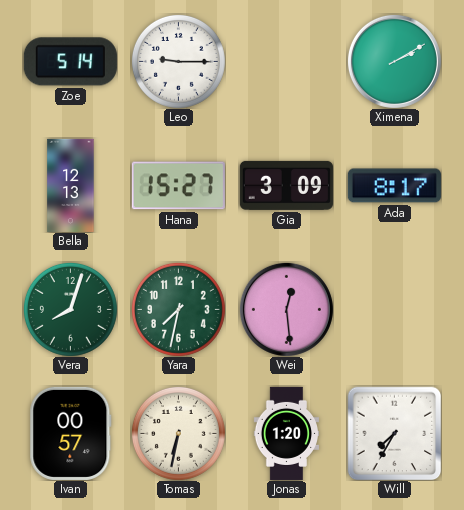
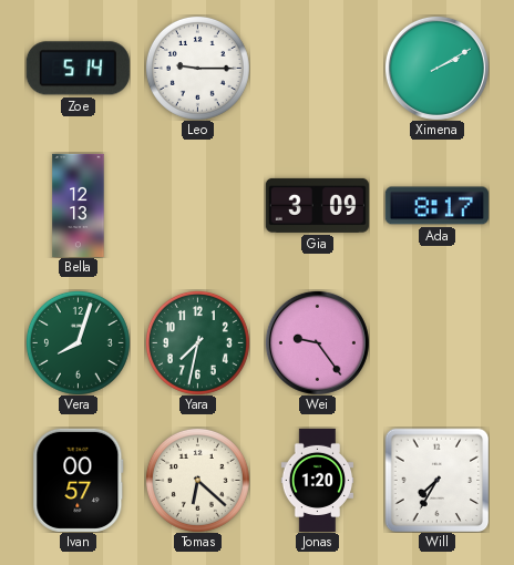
Hana: 15:27 -> none
Wei: 12:29 -> 9:24
Tomas: 6:32 -> 6:22
